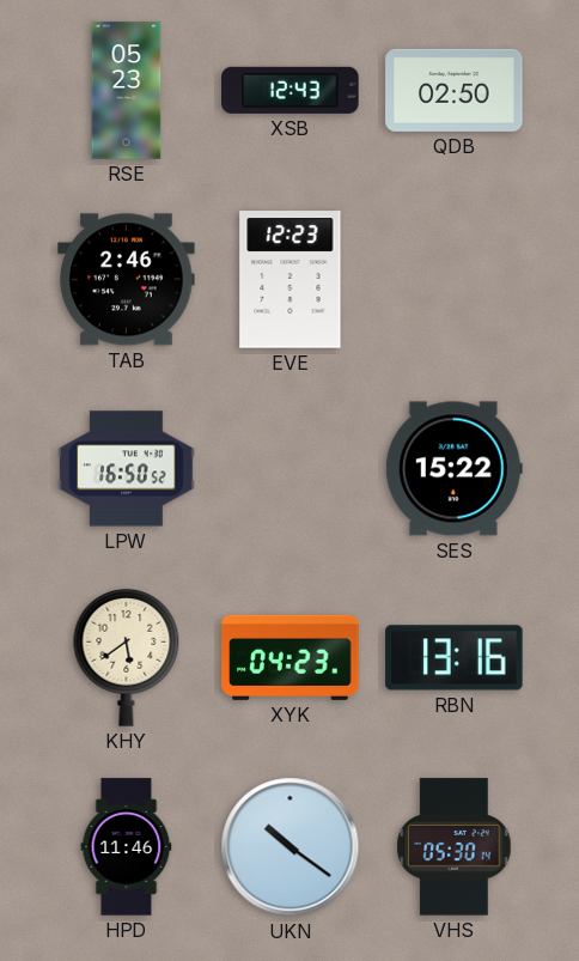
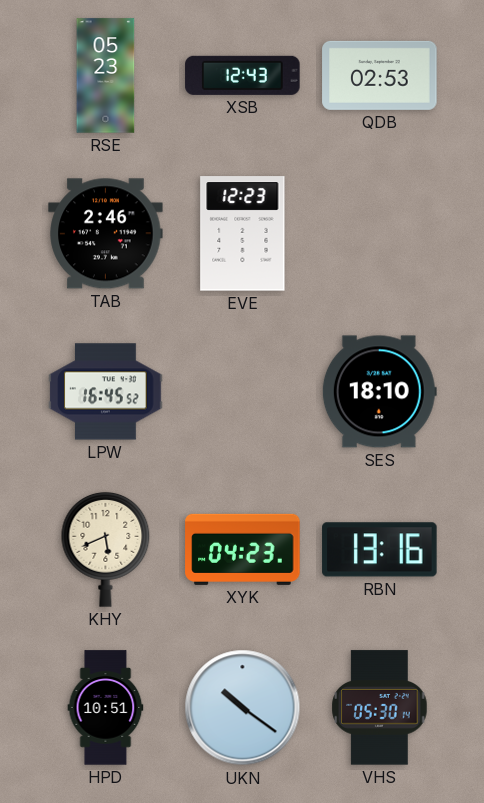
QDB: 02:50 -> 02:53
LPW: 16:50 -> 16:45
SES: 15:22 -> 18:10
KHY: 5:39 -> 5:41
HPD: 11:46 -> 10:51
